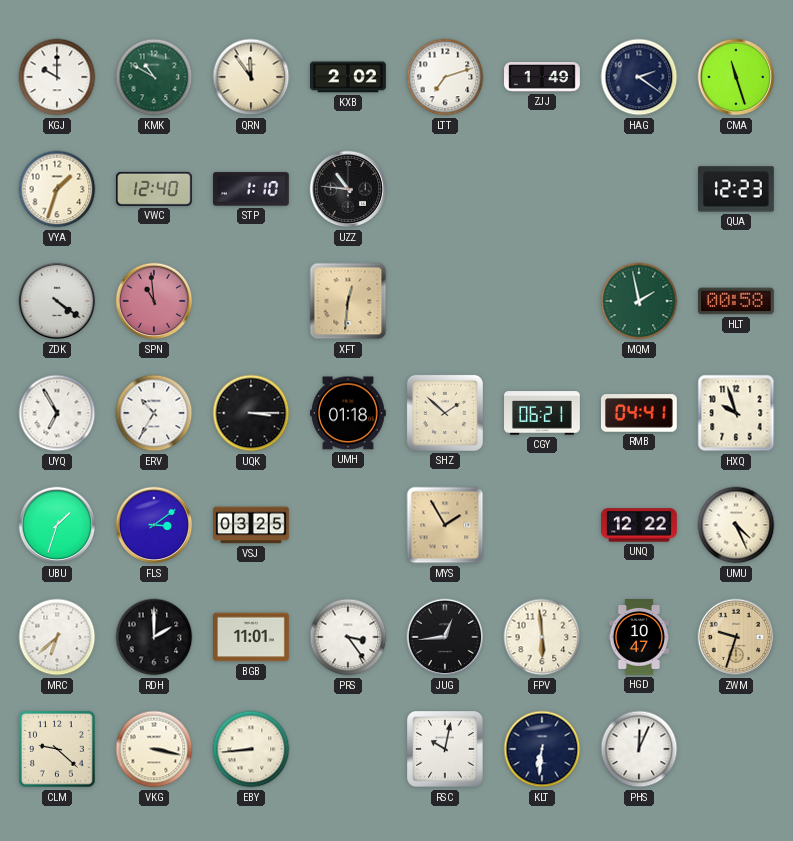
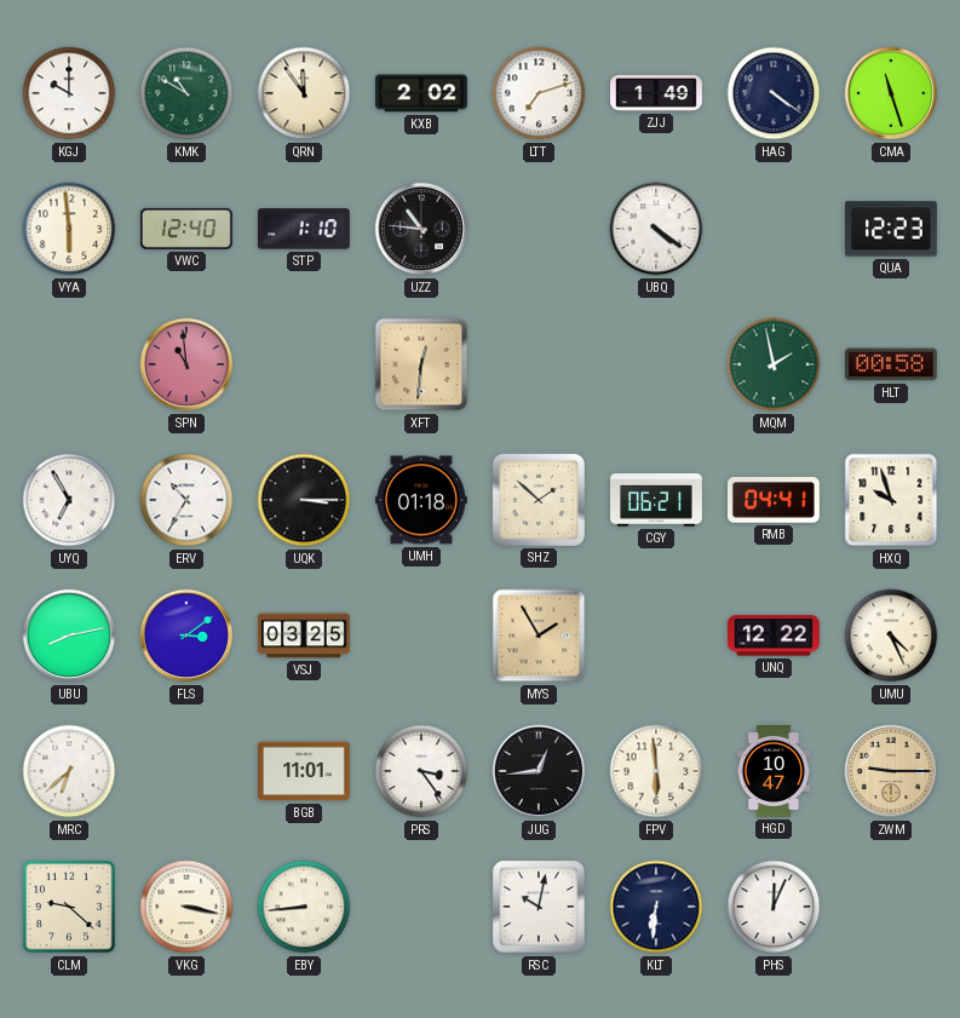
HAG: 2:21 -> 4:21
VYA: 1:33 -> 5:59
UBQ: none -> 4:21
ZDK: 4:21 -> none
UBU: 1:33 -> 8:13
RDH: 2:00 -> none
ZWM: 9:33 -> 9:15
